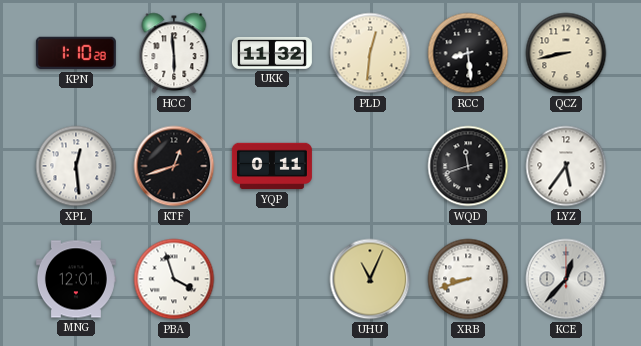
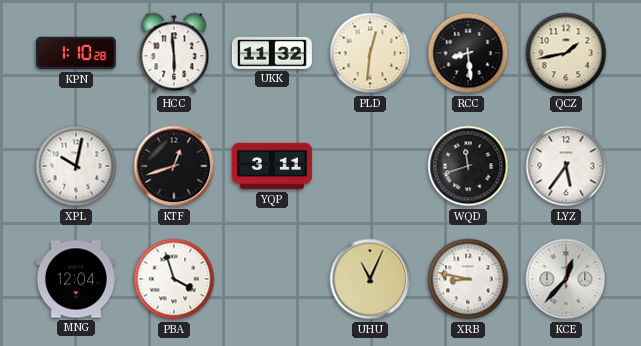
QCZ: 8:43 -> 1:43
XPL: 12:29 -> 10:02
YQP: 0:11 -> 3:11
MNG: 12:01 -> 12:04
XRB: 8:42 -> 8:47
